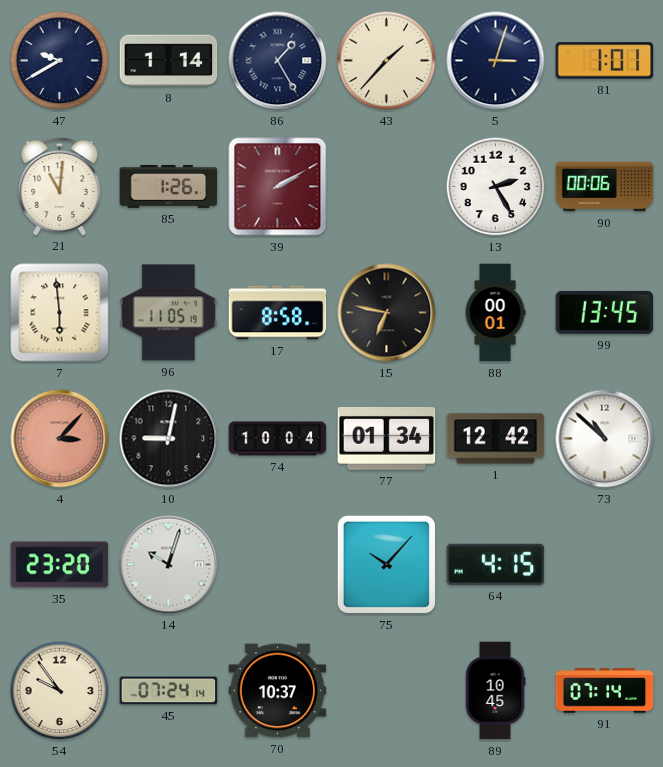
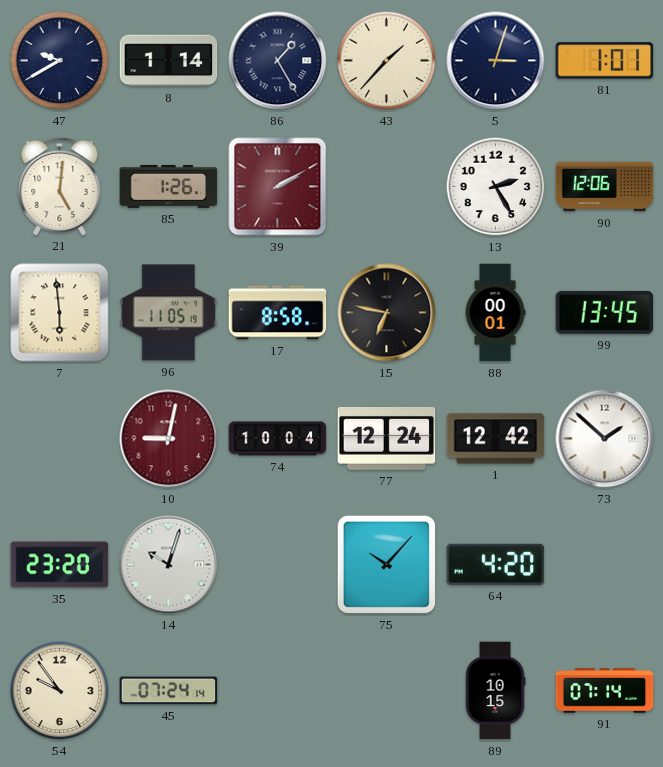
21: 11:01 -> 5:01
90: 00:06 -> 12:06
4: 3:07 -> none
10 dial: black -> burgundy
77: 01:34 -> 12:24
73: 10:52 -> 1:52
64: 4:15 -> 4:20
70: 10:37 -> none
89: 10:45 -> 10:15
